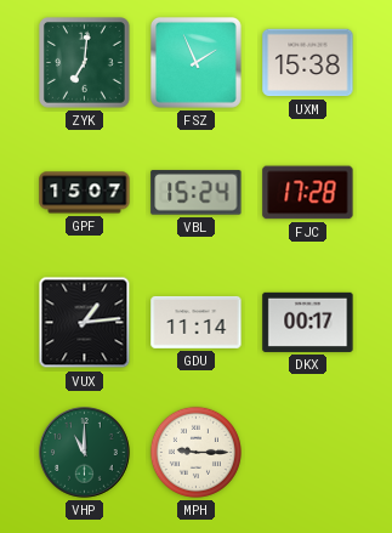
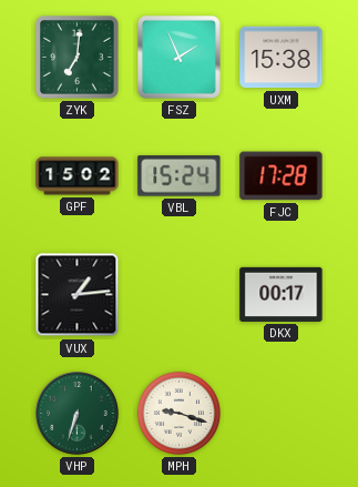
GPF: 15:07 -> 15:02
GDU: 11:14 -> none
VHP: 11:00 -> 6:33
MPH: 9:15 -> 9:18
